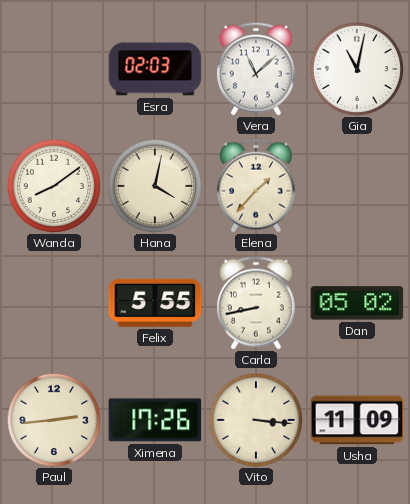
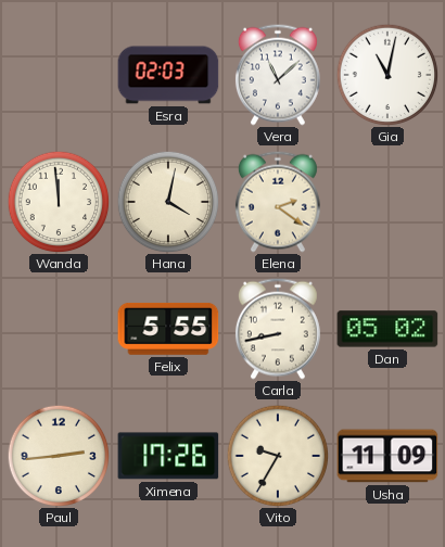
Wanda: 8:09 -> 11:59
Elena: 1:37 -> 2:21
Vito: 3:16 -> 9:35
